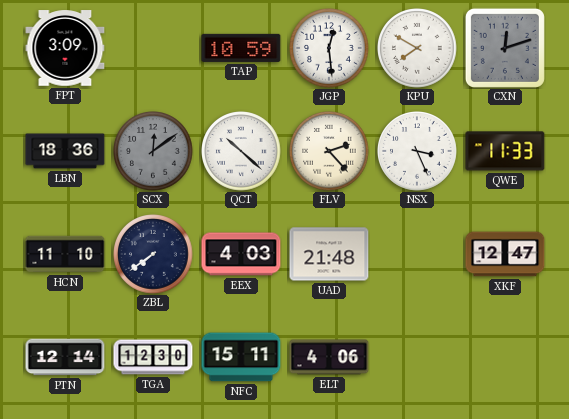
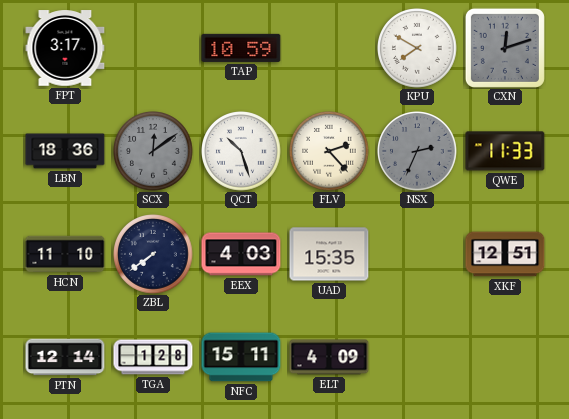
FPT: 3:09 -> 3:17
JGP: 12:29 -> none
QCT: 10:22 -> 10:27
NSX: 3:26 -> 2:34
NSX dial: white -> grey
UAD: 21:48 -> 15:35
XKF: 12:47 -> 12:51
TGA: 12:30 -> 1:28
ELT: 4:06 -> 4:09
